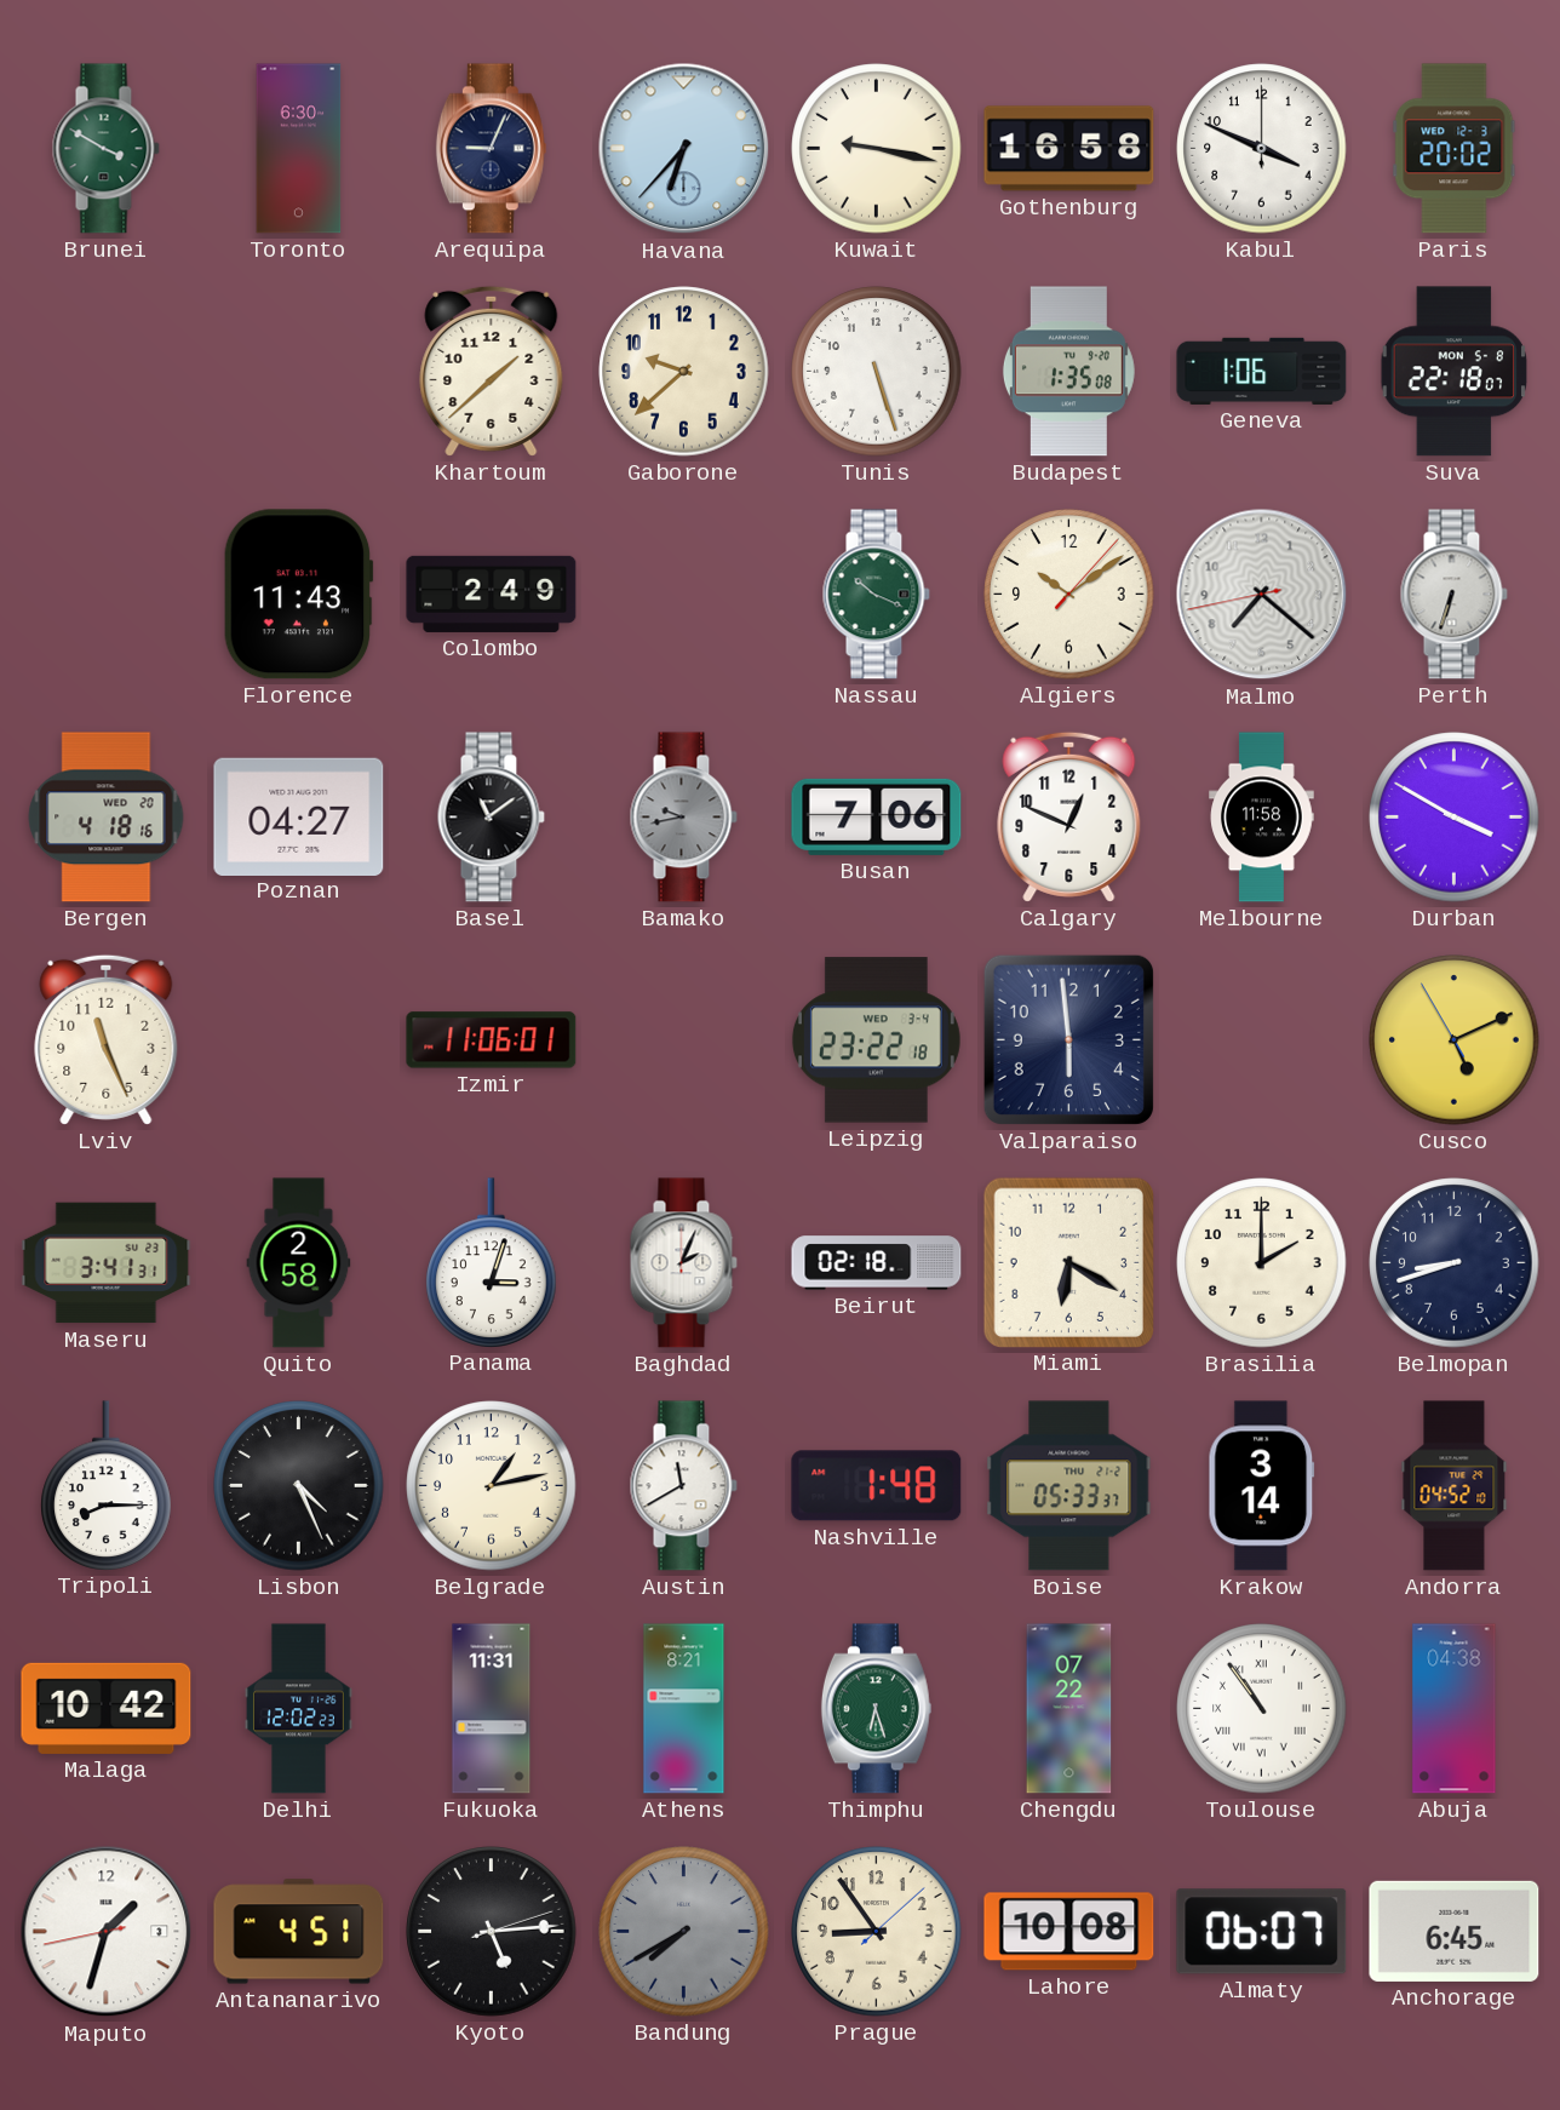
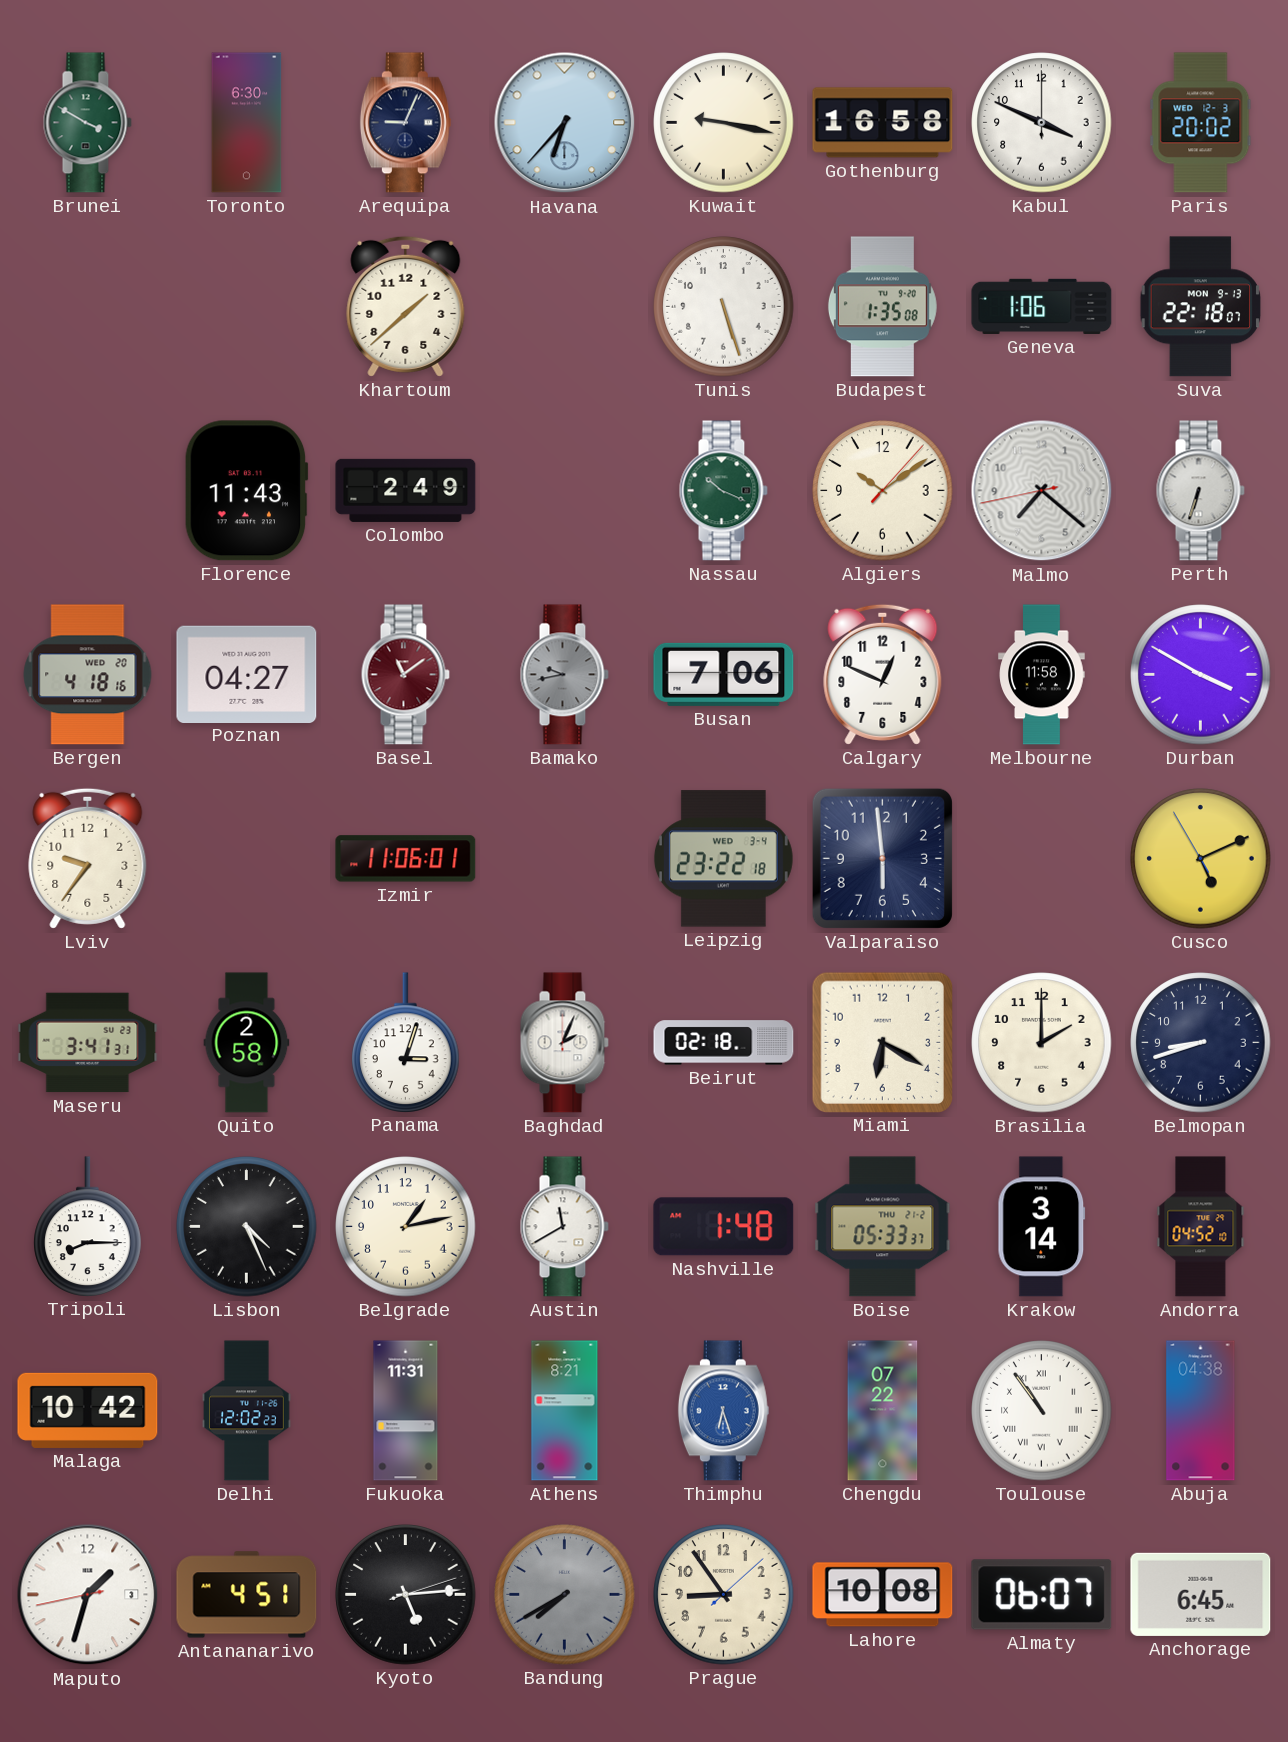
Gaborone: 9:38 -> none
Suva date: MON 5-8 -> MON 9-13
Basel dial: black -> burgundy
Lviv: 11:26 -> 9:36
Thimphu dial: green -> blue
